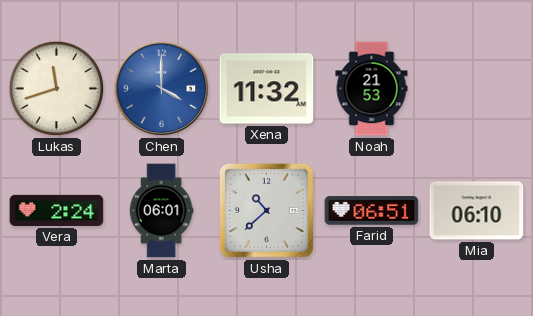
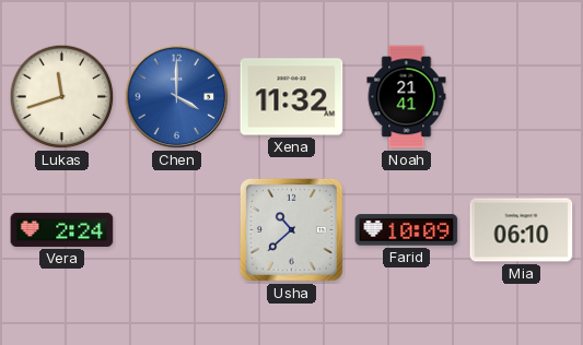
Noah: 21:53 -> 21:41
Marta: 06:01 -> none
Farid: 06:51 -> 10:09
